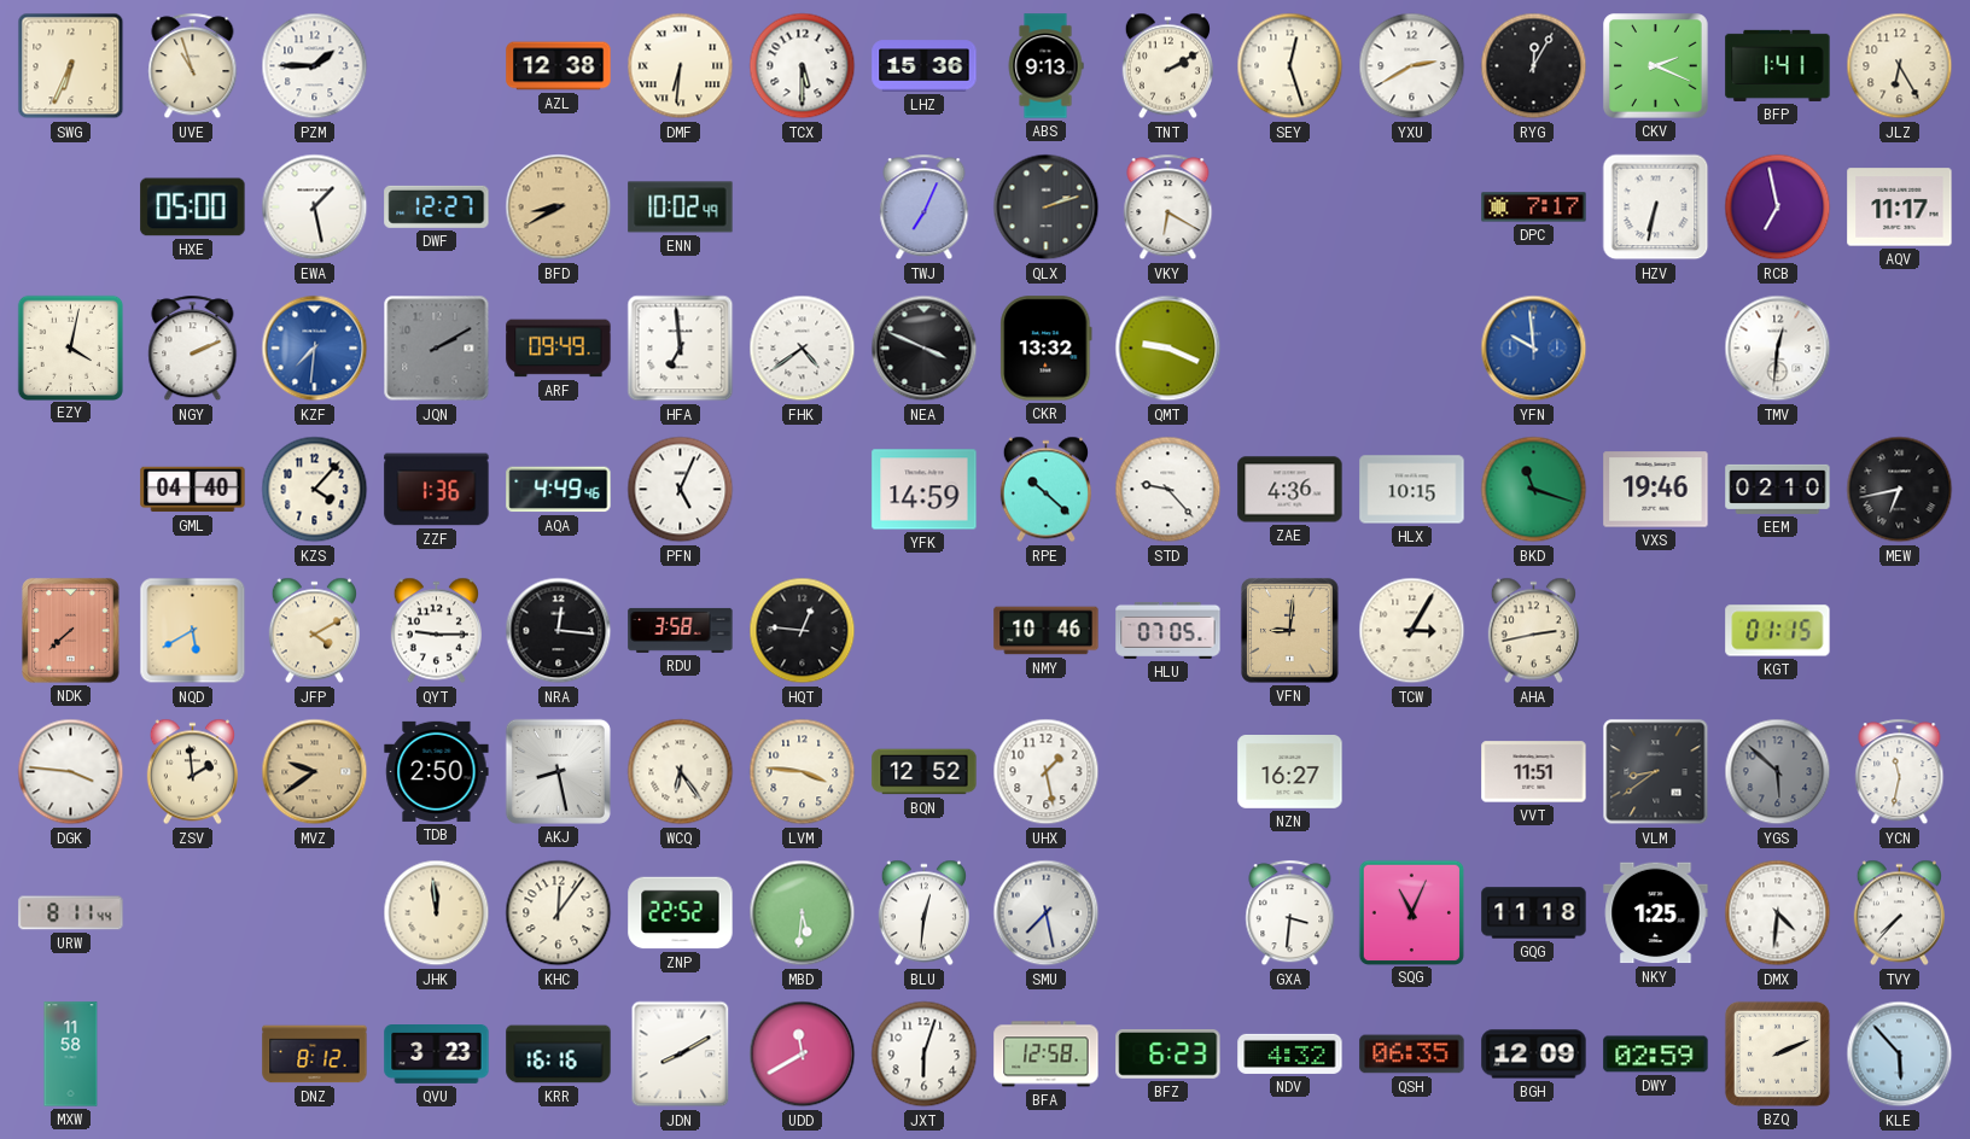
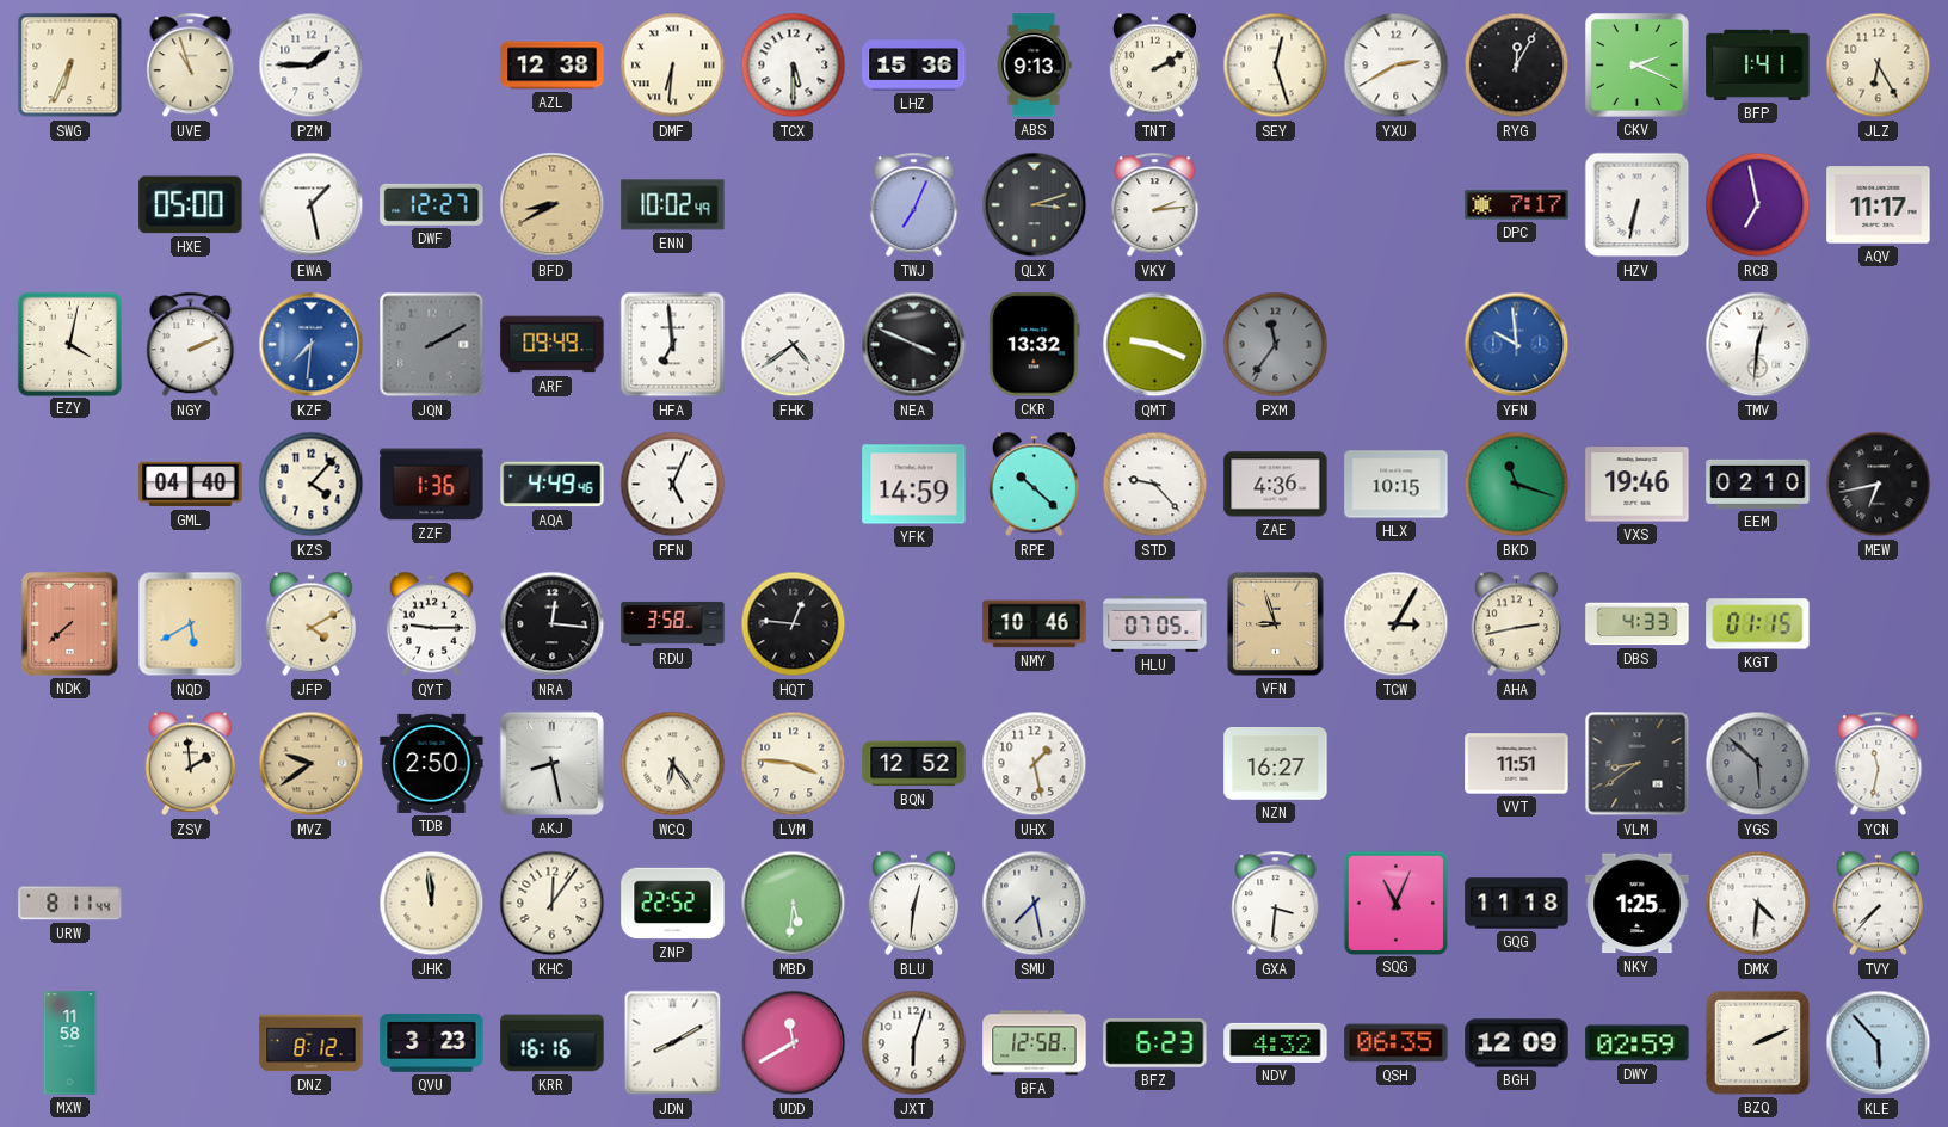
QLX: 2:12 -> 3:12
VKY: 6:20 -> 2:14
PXM: none -> 11:36
VFN: 9:01 -> 8:57
DBS: none -> 4:33
DGK: 3:46 -> none
